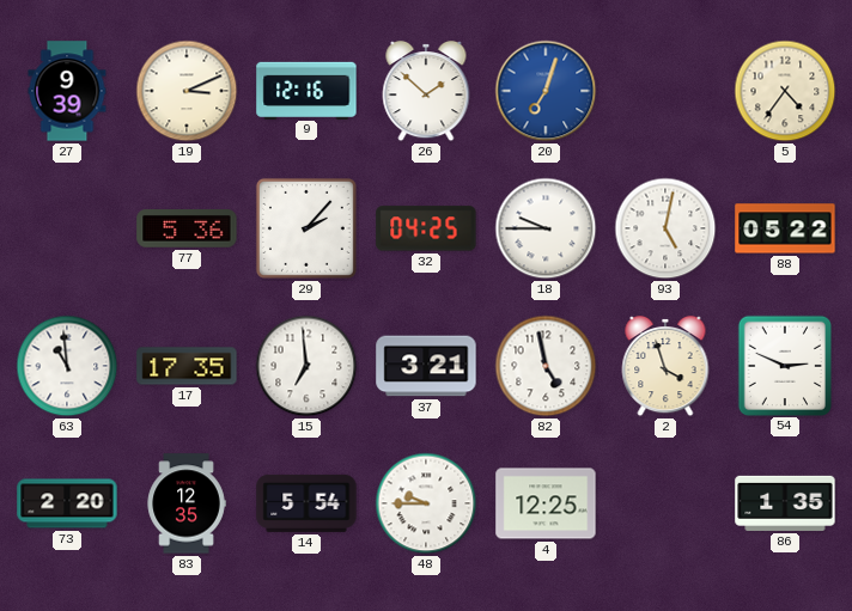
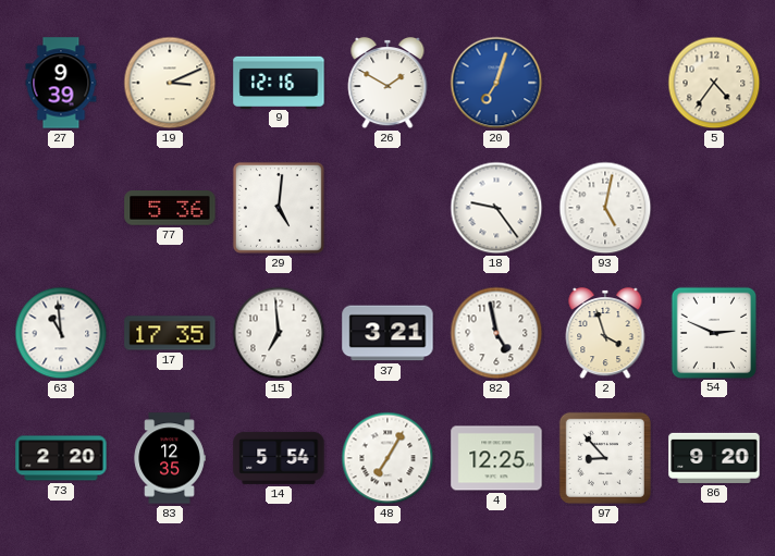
26: 1:52 -> 1:50
29: 2:07 -> 5:01
32: 04:25 -> none
18: 9:45 -> 9:24
88: 05:22 -> none
48: 9:45 -> 7:05
97: none -> 8:53
86: 1:35 -> 9:20
